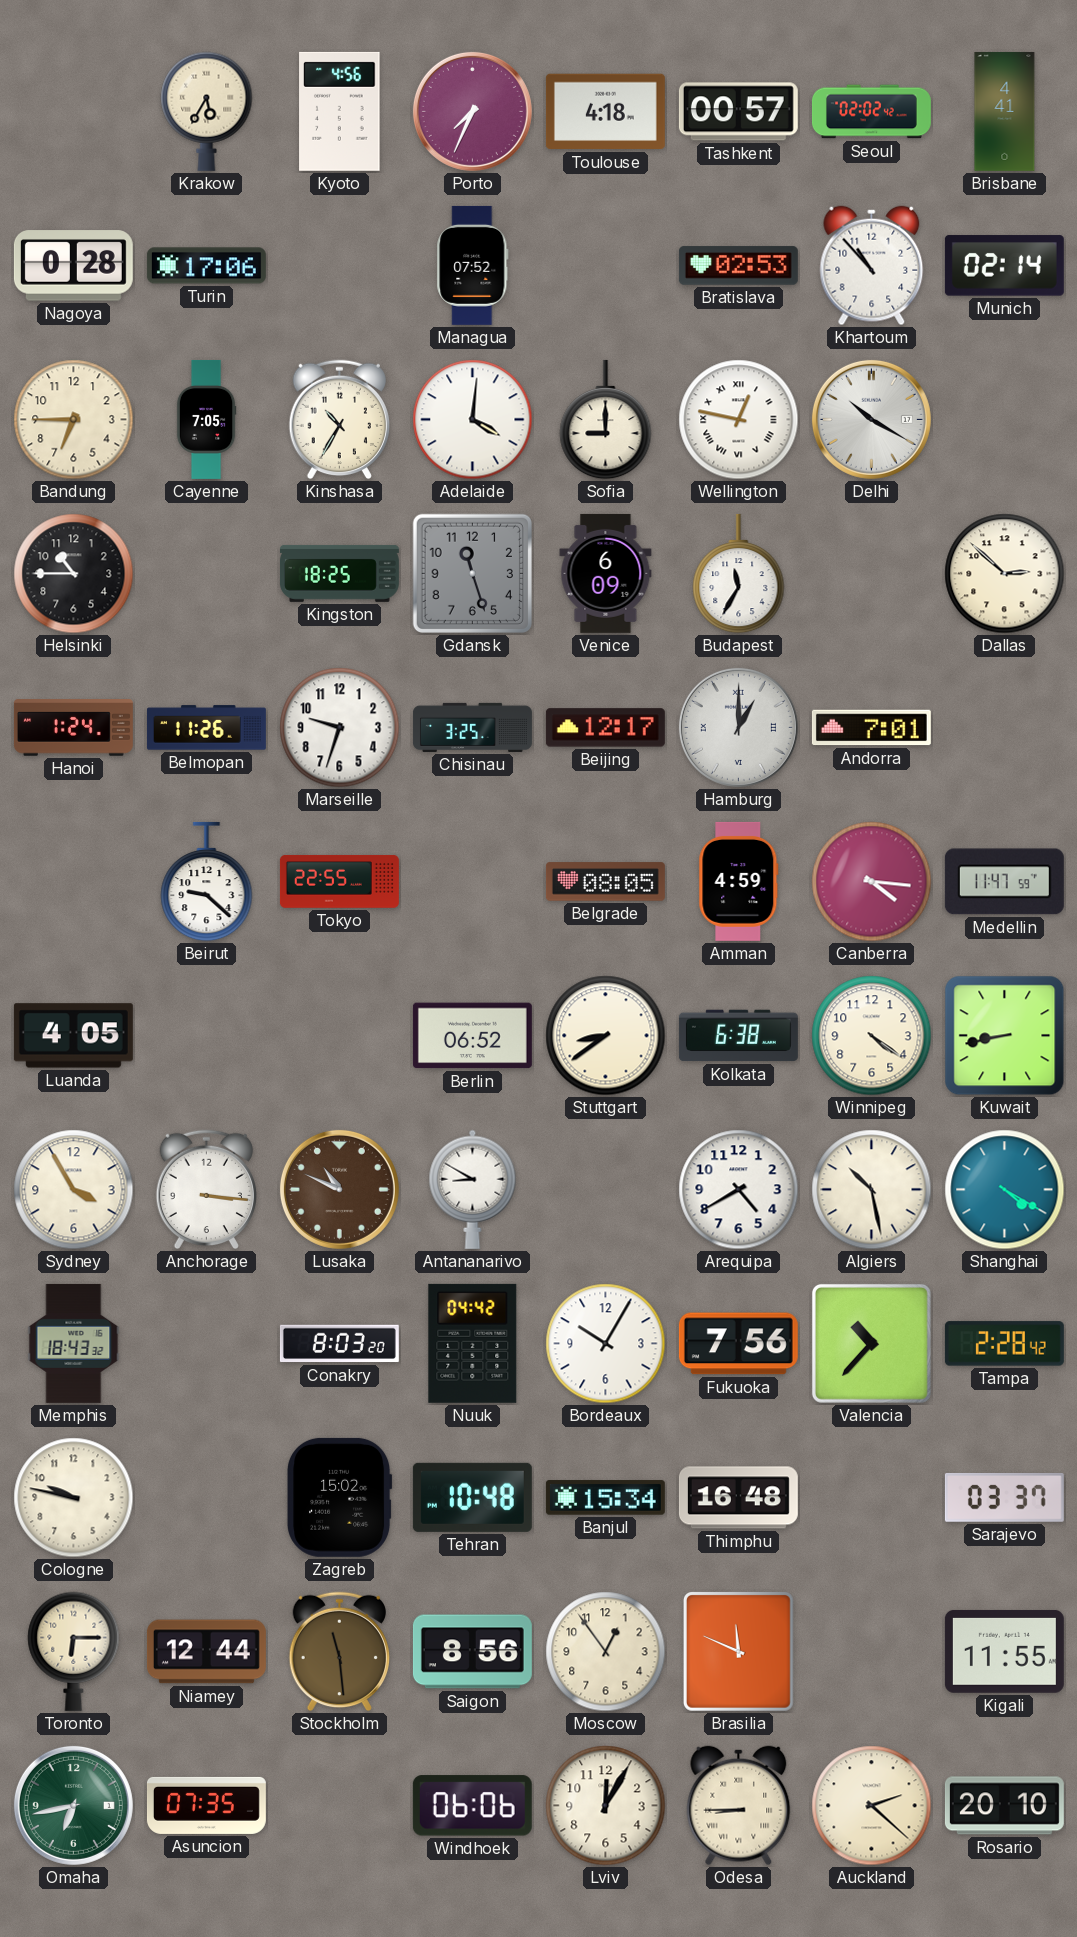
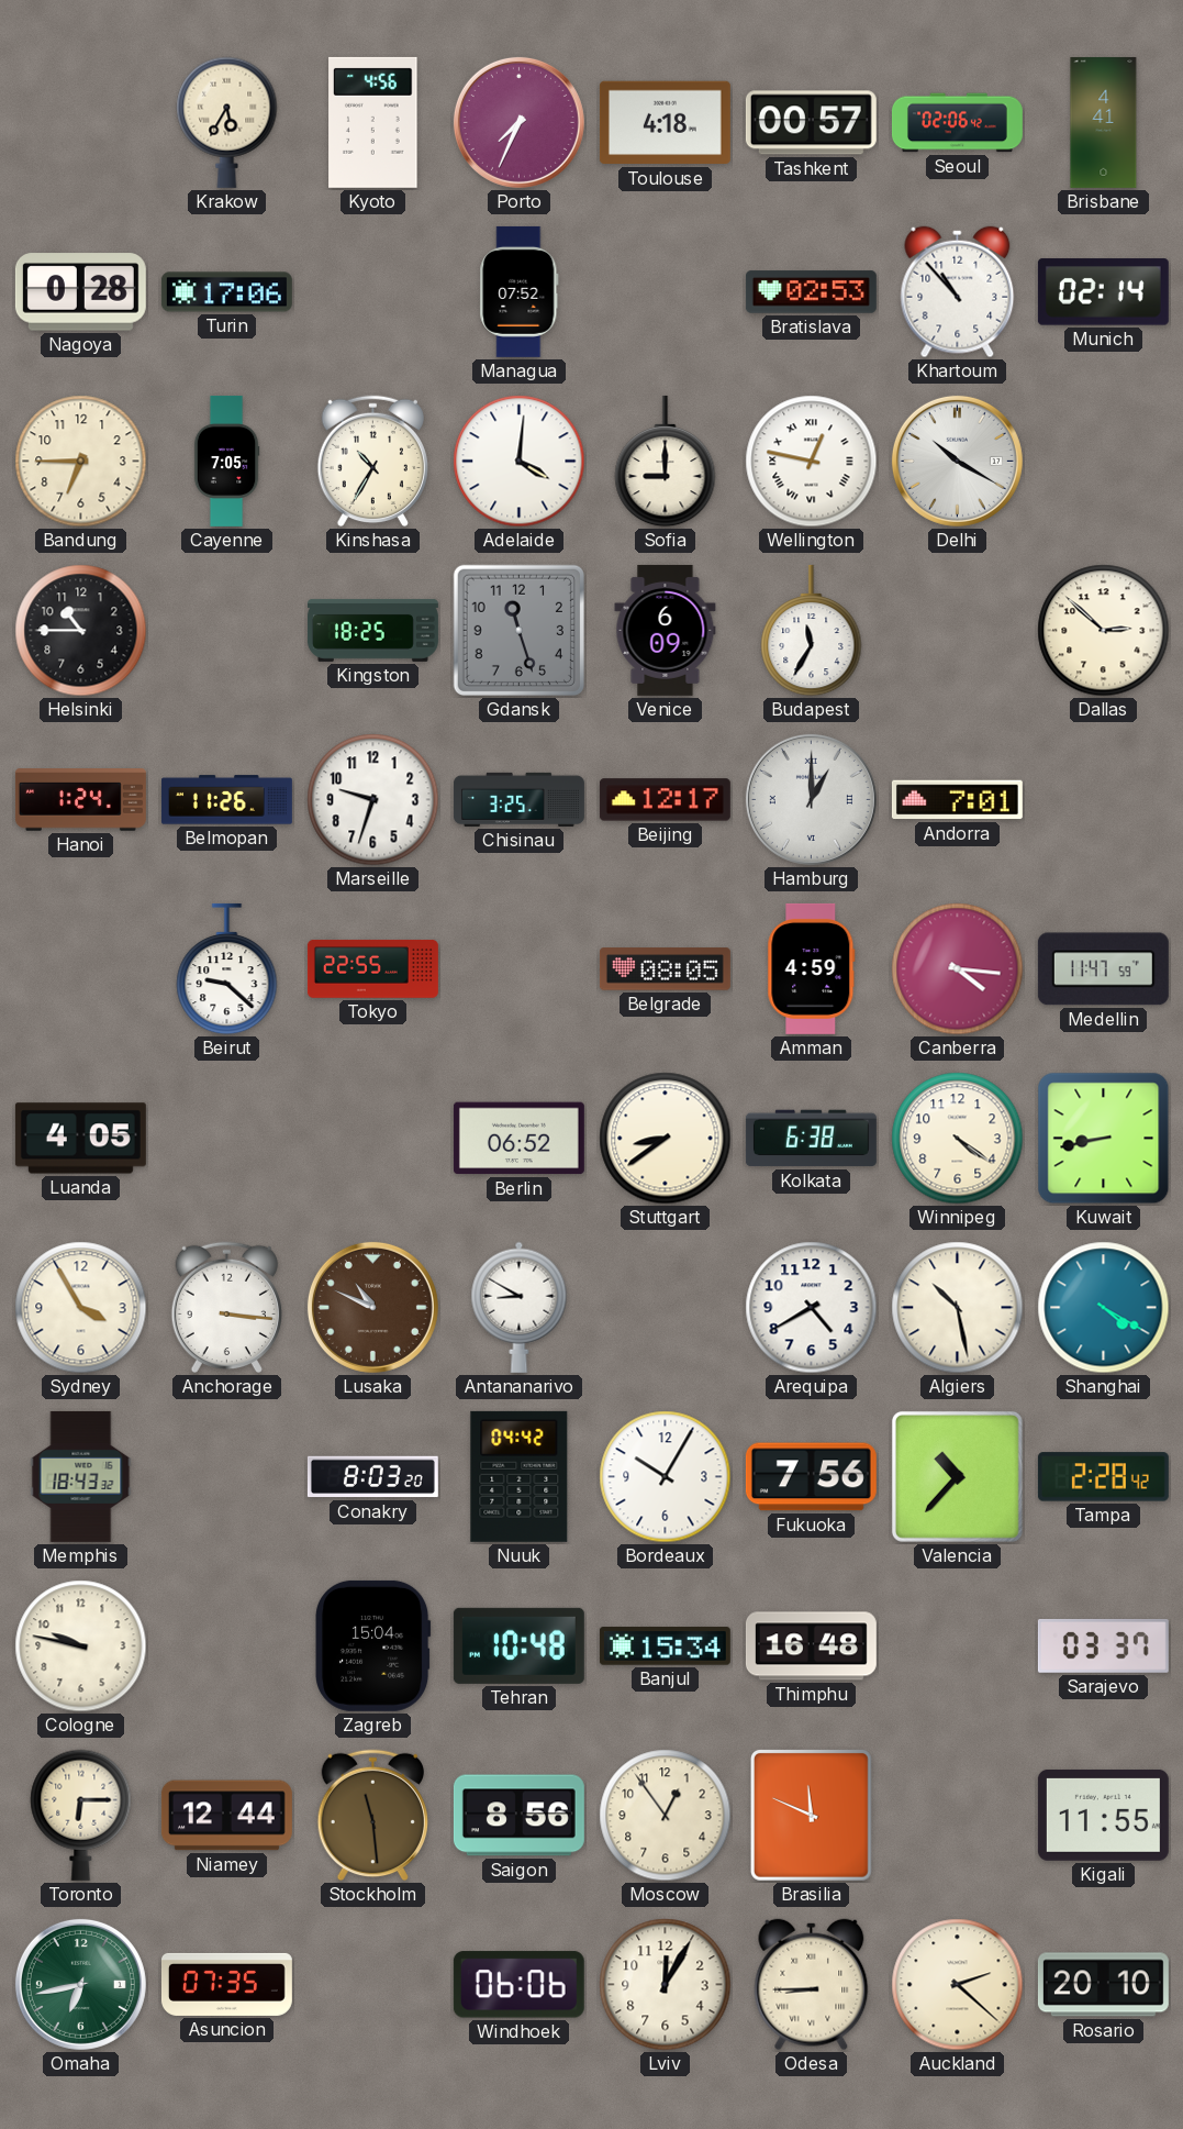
Seoul: 02:02 -> 02:06
Zagreb: 15:02 -> 15:04
